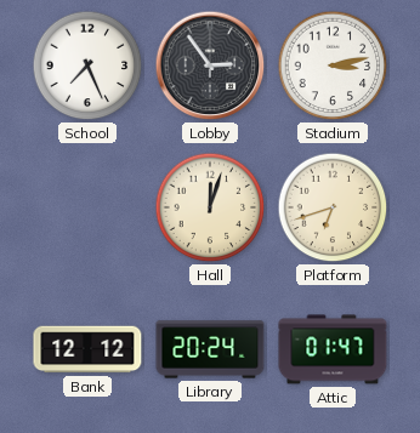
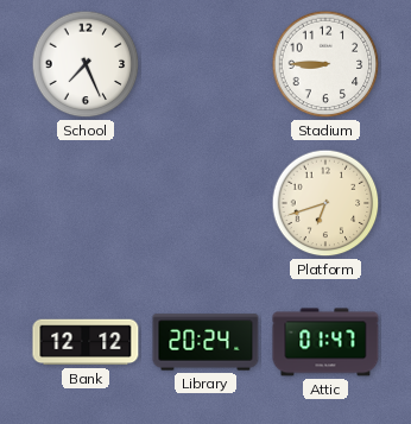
Lobby: 2:54 -> none
Stadium: 3:13 -> 8:45
Hall: 12:03 -> none
